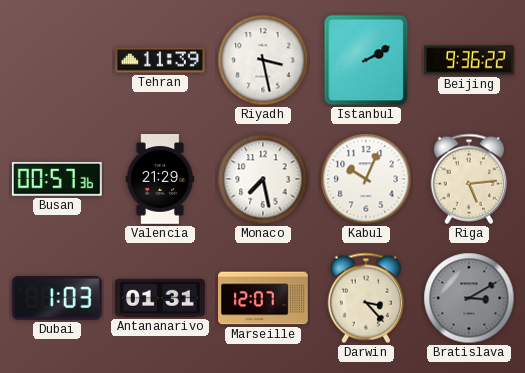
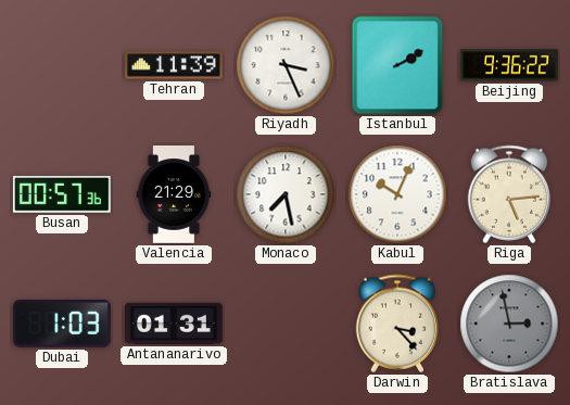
Riyadh: 3:28 -> 3:26
Marseille: 12:07 -> none
Bratislava: 3:10 -> 2:58
